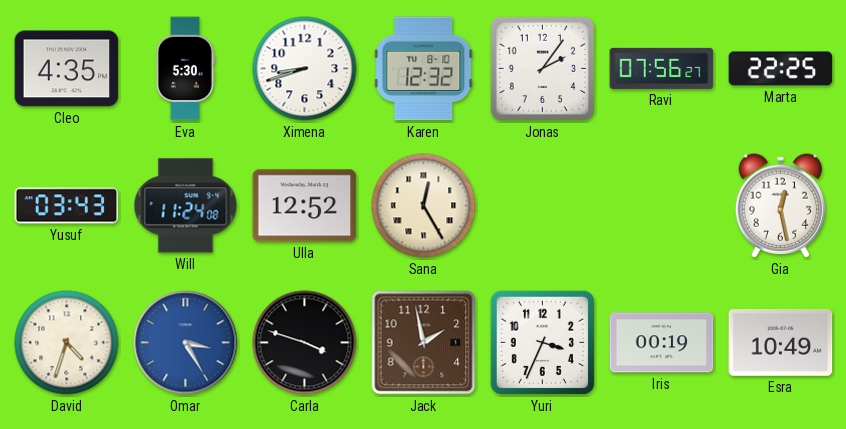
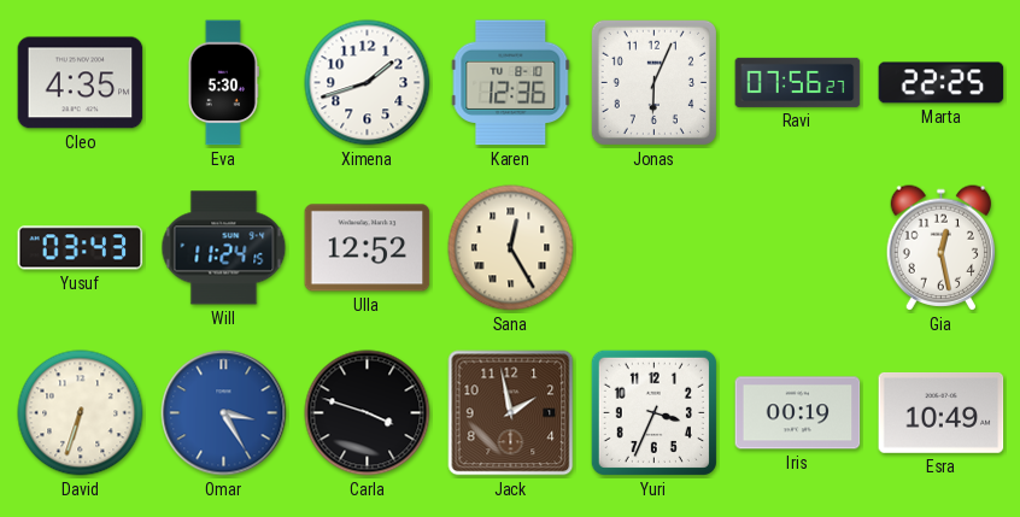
Ximena: 8:42 -> 1:42
Karen: 12:32 -> 12:36
Jonas: 2:06 -> 6:04
Will: 11:24:08 -> 11:24:15
David: 4:33 -> 6:33
